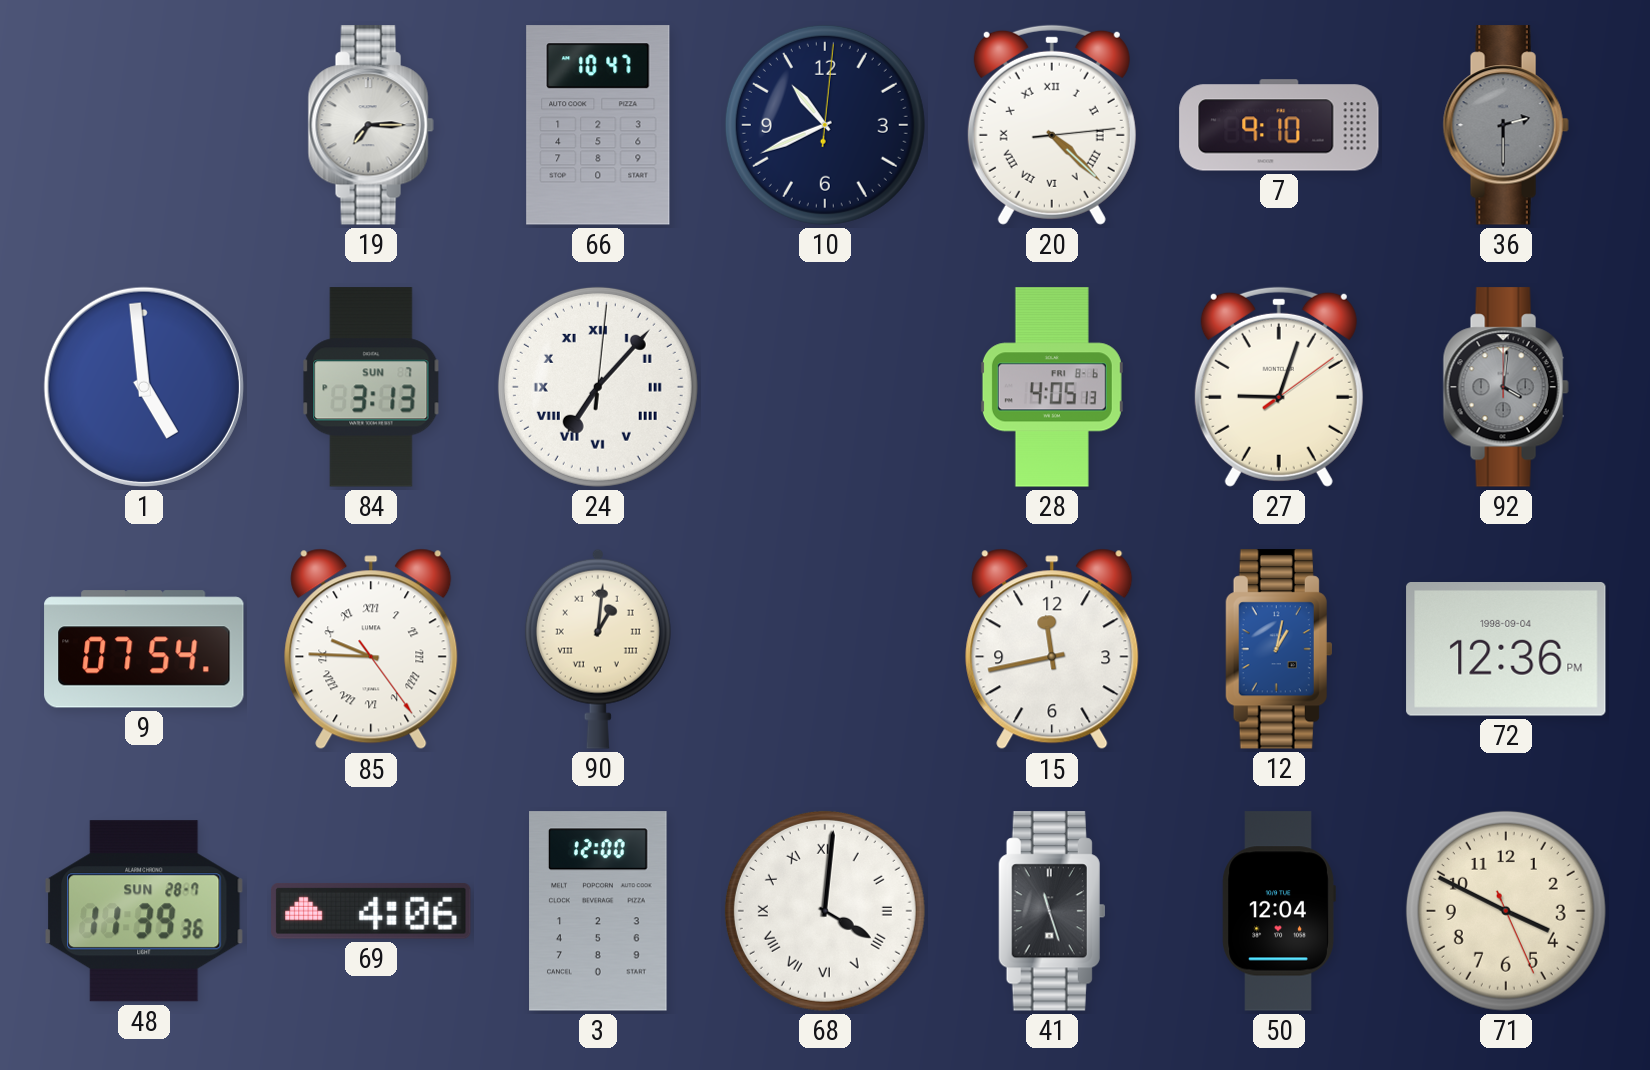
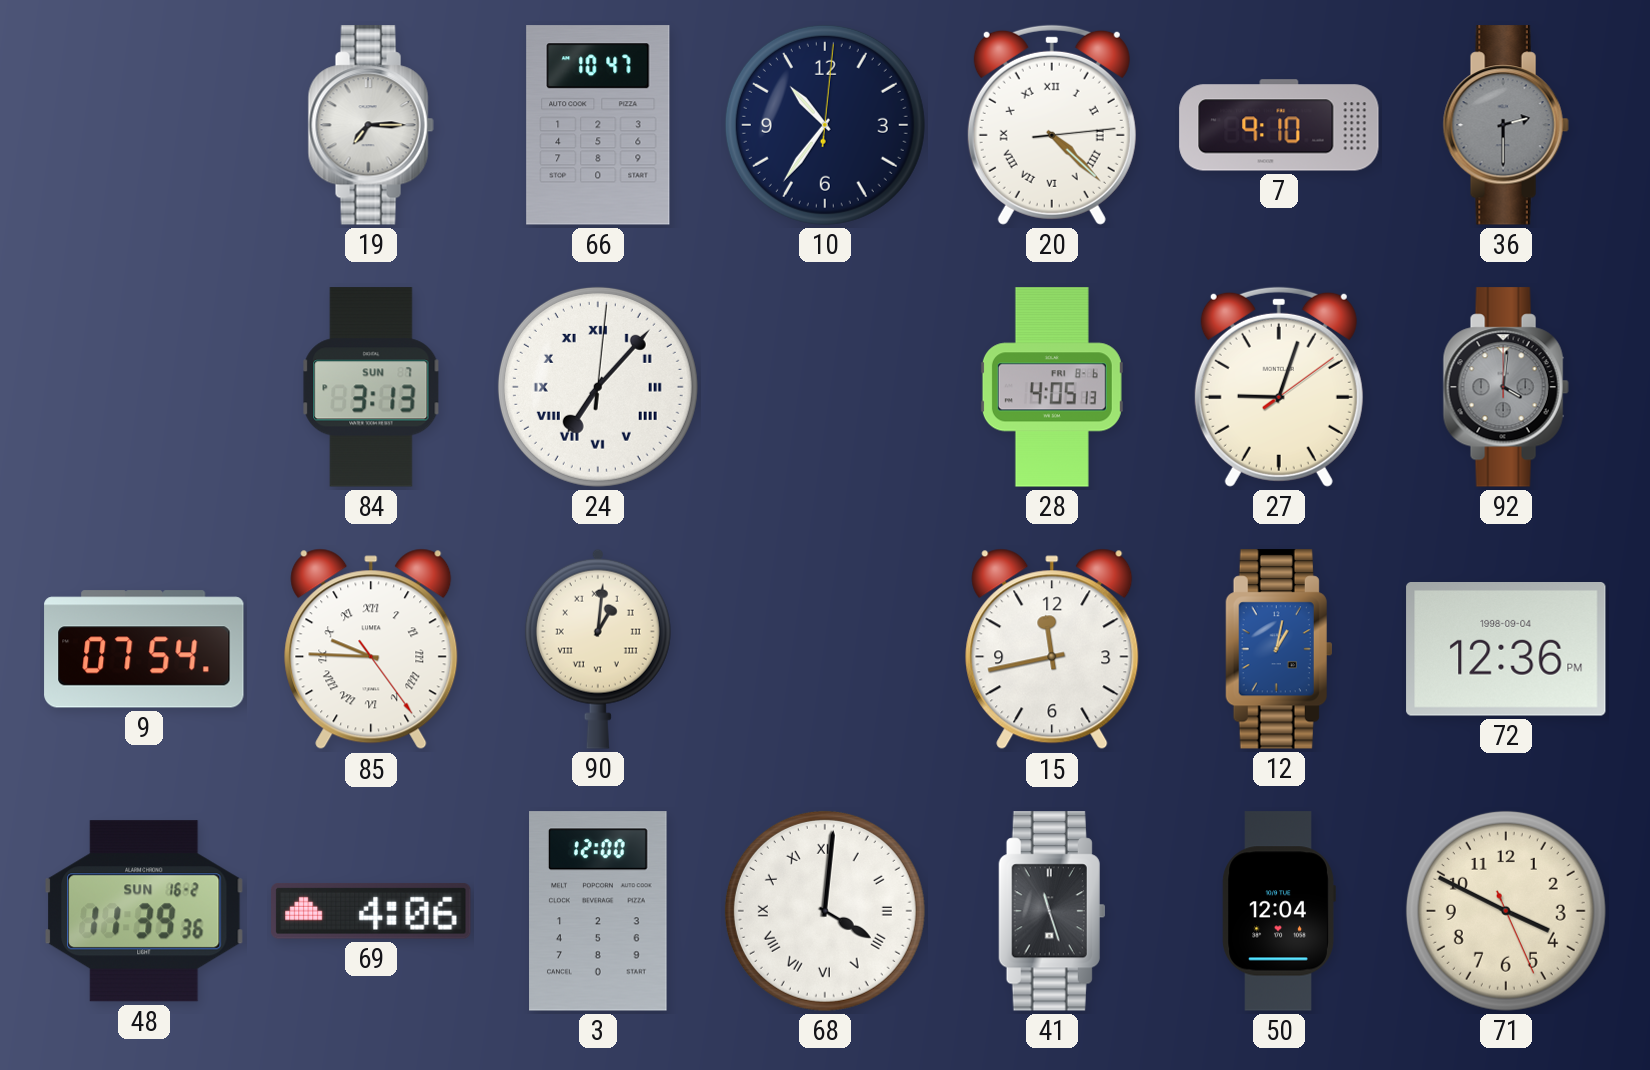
10: 10:41 -> 10:36
1: 4:59 -> none
48 date: SUN 28-7 -> SUN 16-2
